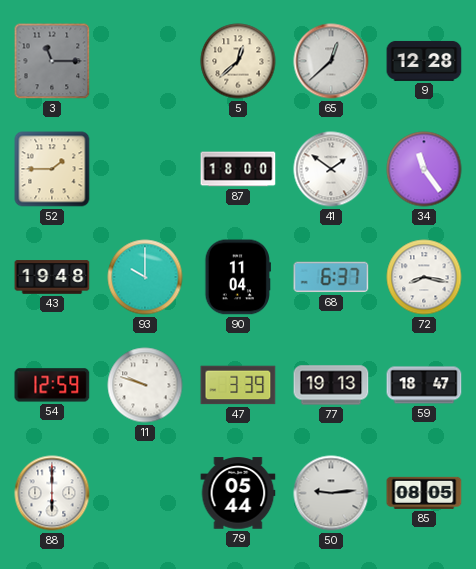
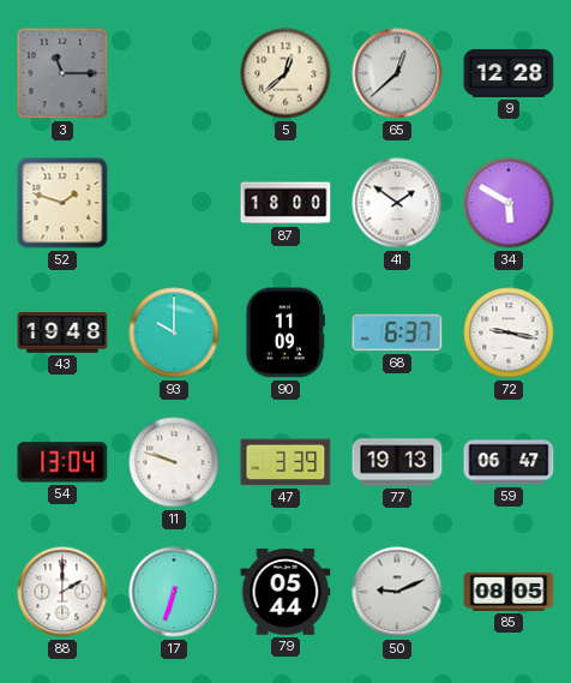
52: 1:45 -> 1:48
34: 11:24 -> 5:50
90: 11:04 -> 11:09
72: 8:17 -> 9:17
54: 12:59 -> 13:04
59: 18:47 -> 06:47
88: 6:00 -> 2:00
17: none -> 6:33
50: 9:14 -> 9:11
